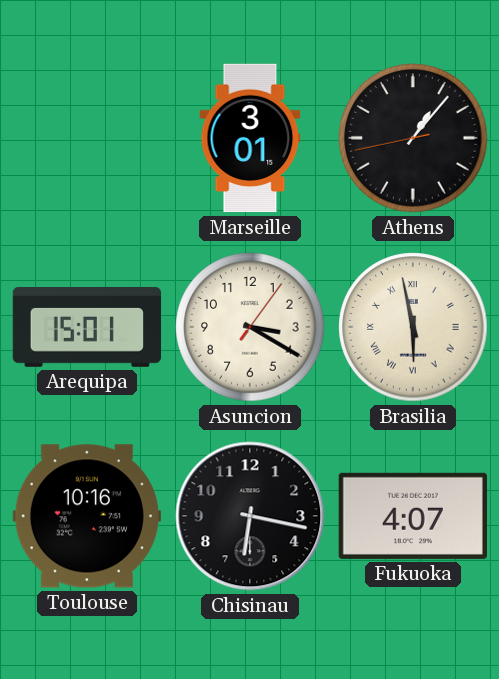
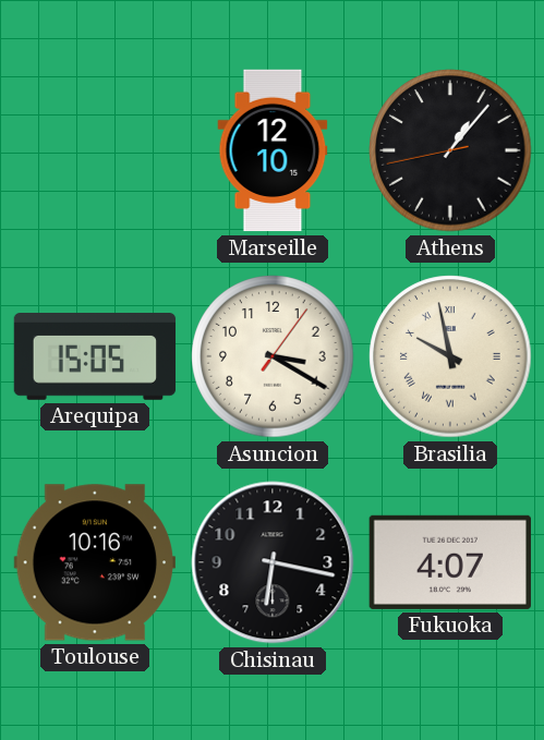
Marseille: 3:01 -> 12:10
Arequipa: 15:01 -> 15:05
Brasilia: 5:58 -> 9:58
